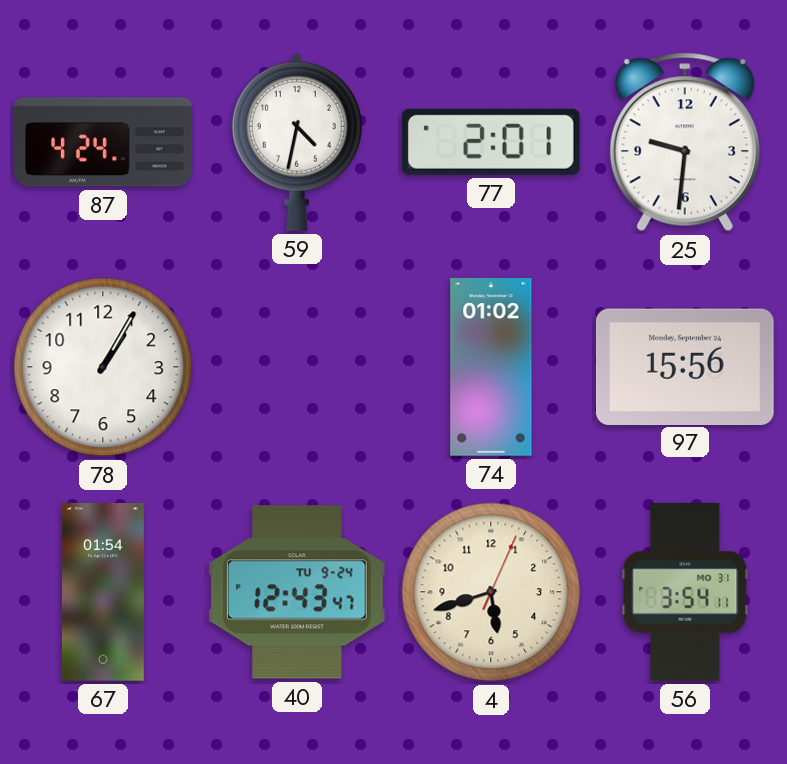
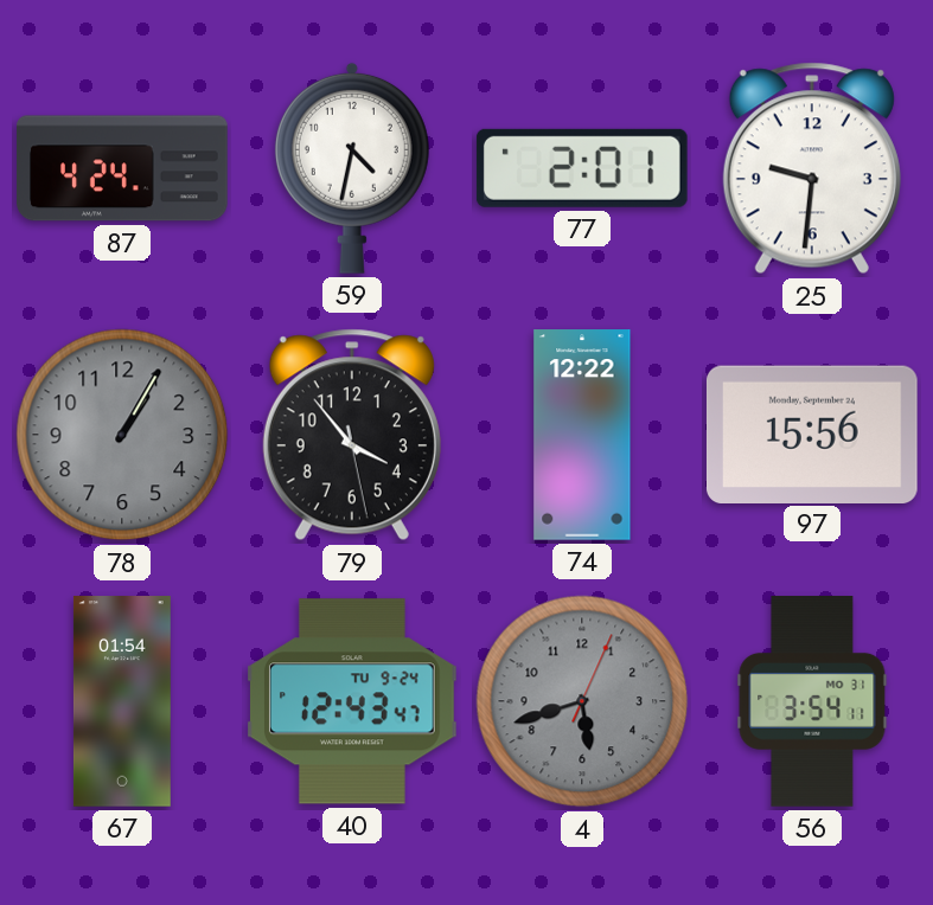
78 dial: white -> grey
79: none -> 3:53
74: 01:02 -> 12:22
4 dial: cream -> grey
